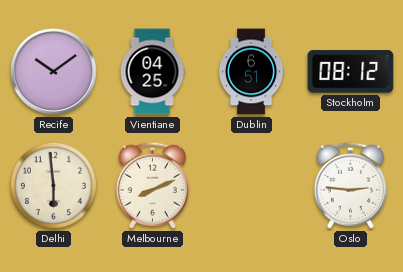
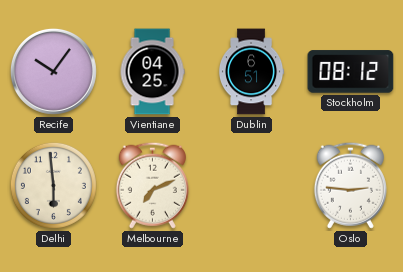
Recife: 10:09 -> 10:06
Melbourne: 8:11 -> 7:11
